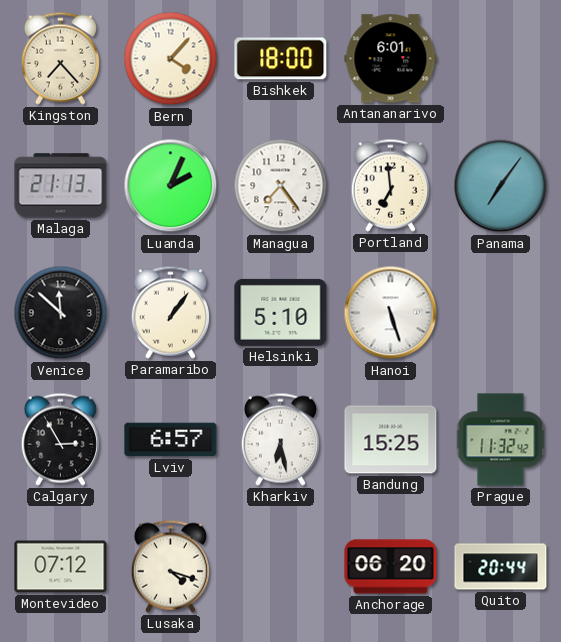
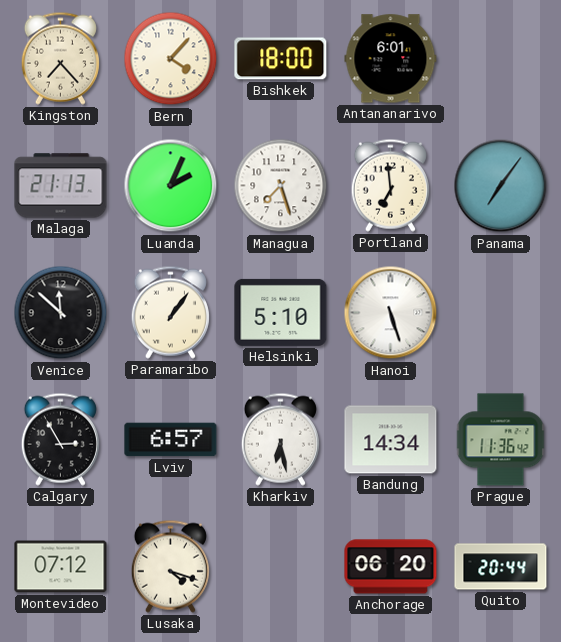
Managua: 7:24 -> 7:27
Bandung: 15:25 -> 14:34
Prague: 11:32 -> 11:36
